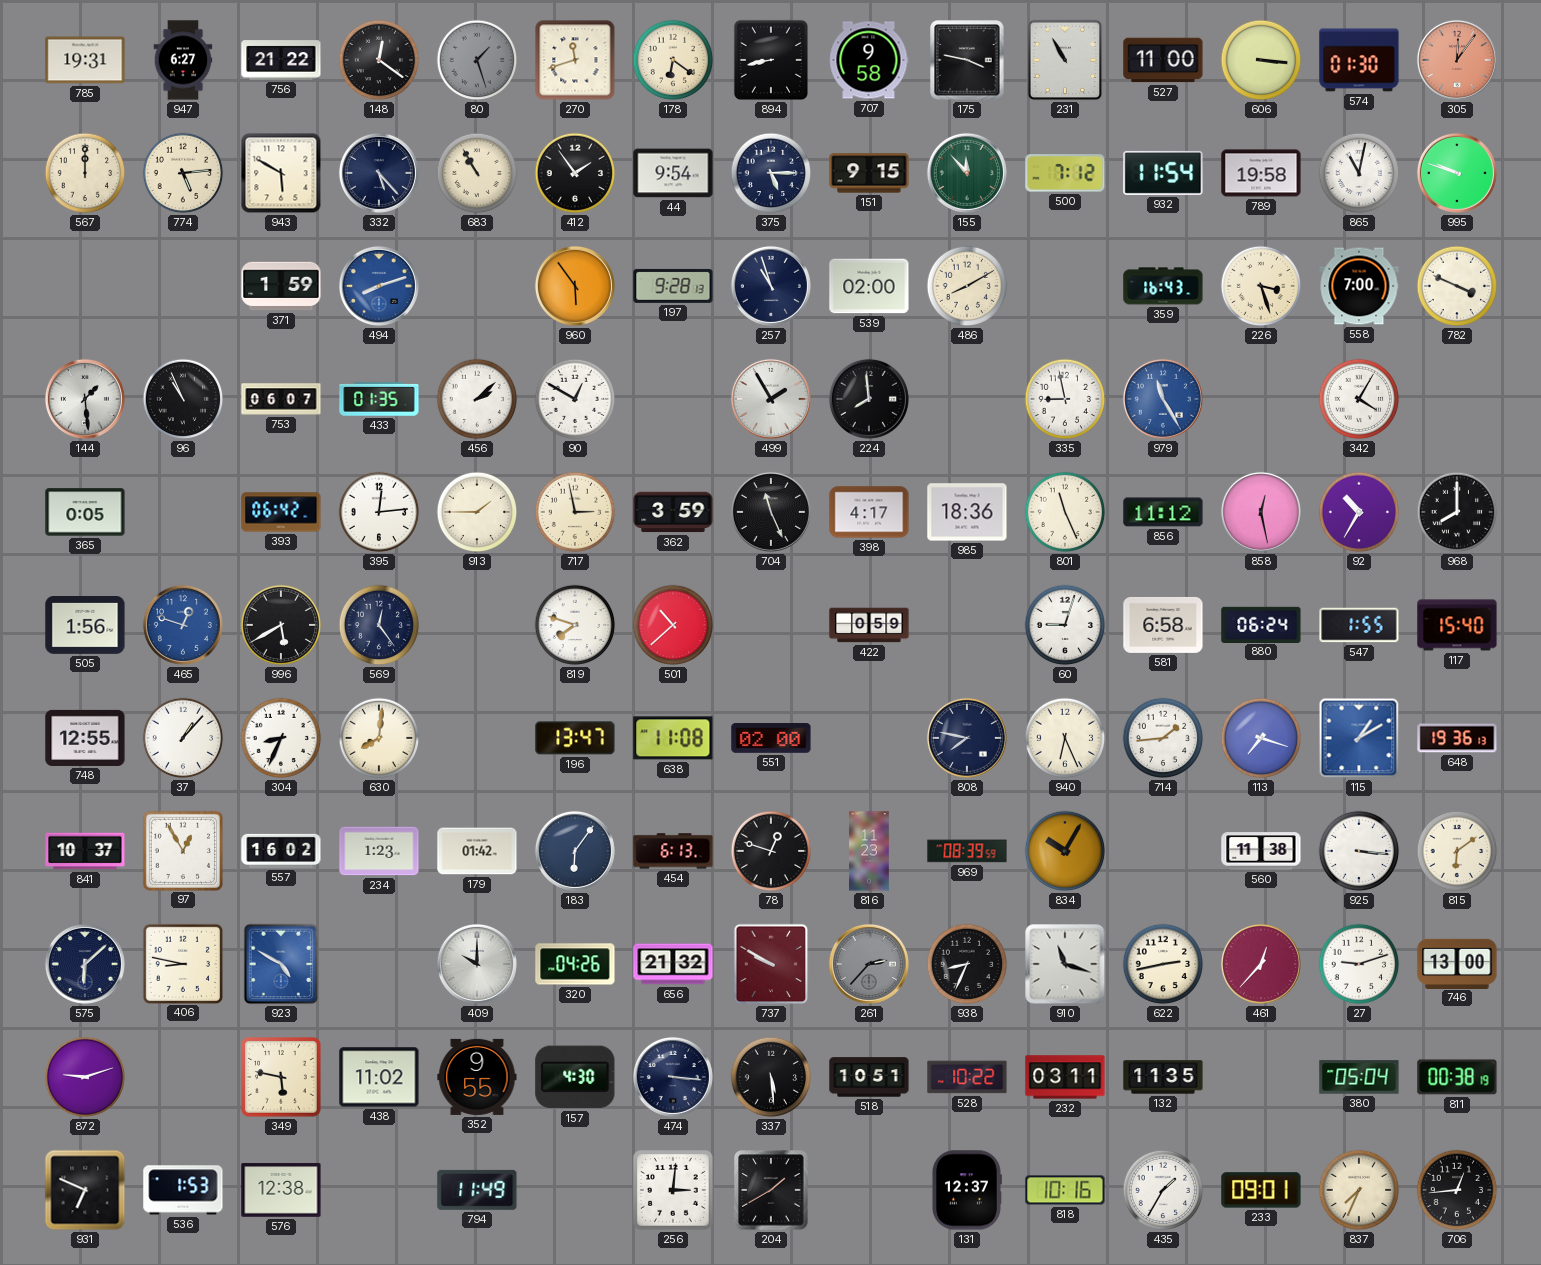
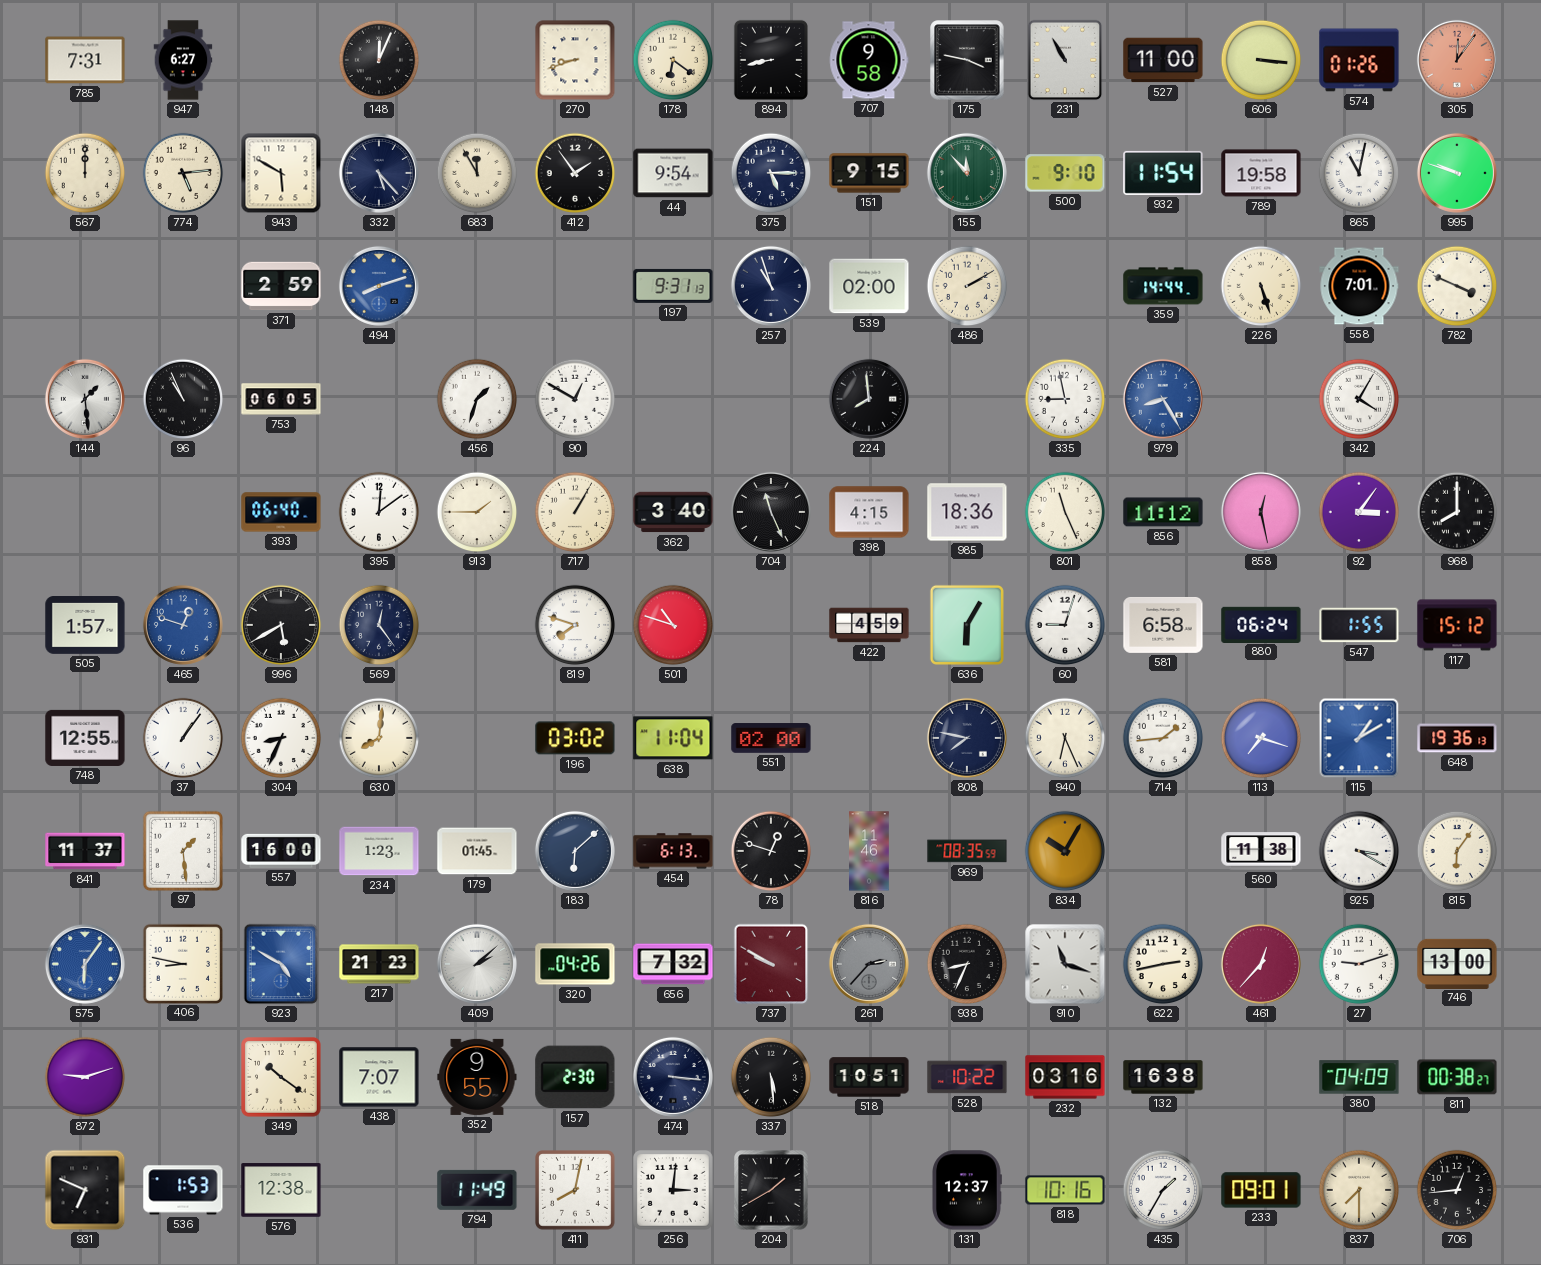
785: 19:31 -> 7:31
756: 21:22 -> none
148: 12:21 -> 12:04
80: 1:27 -> none
270: 11:42 -> 8:42
574: 01:30 -> 01:26
683: 10:55 -> 11:55
500: 7:12 -> 9:10
371: 1:59 -> 2:59
960: 5:54 -> none
197: 9:28 -> 9:31
486: 8:10 -> 2:10
359: 16:43 -> 14:44
226: 3:27 -> 5:27
558: 7:00 -> 7:01
753: 06:07 -> 06:05
433: 01:35 -> none
456: 2:08 -> 1:33
499: 1:55 -> none
979: 11:25 -> 8:25
365: 0:05 -> none
393: 06:42 -> 06:40
395: 12:14 -> 12:09
717: 2:58 -> 1:05
362: 3:59 -> 3:40
398: 4:17 -> 4:15
92: 10:35 -> 3:06
505: 1:56 -> 1:57
501: 10:38 -> 10:48
422: 0:59 -> 4:59
636: none -> 6:05
117: 15:40 -> 15:12
37: 1:07 -> 1:06
196: 13:47 -> 03:02
638: 11:08 -> 11:04
841: 10:37 -> 11:37
97: 12:55 -> 1:29
557: 16:02 -> 16:00
179: 01:42 -> 01:45
183: 6:06 -> 6:08
816: 11:23 -> 11:46
969: 08:39 -> 08:35
925: 3:16 -> 3:20
815: 6:09 -> 6:06
575: 6:08 -> 6:06
575 dial: navy -> blue
217: none -> 21:23
409: 10:00 -> 2:08
656: 21:32 -> 7:32
349: 5:47 -> 10:21
438: 11:02 -> 7:07
157: 4:30 -> 2:30
232: 03:11 -> 03:16
132: 11:35 -> 16:38
380: 05:04 -> 04:09
811: 00:38:19 -> 00:38:27
411: none -> 8:02
837: 7:34 -> 7:30
